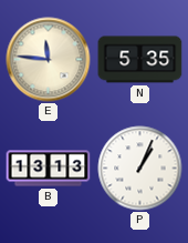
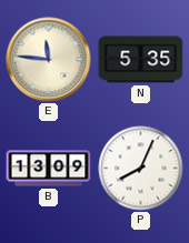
B: 13:13 -> 13:09
P: 1:04 -> 8:04
